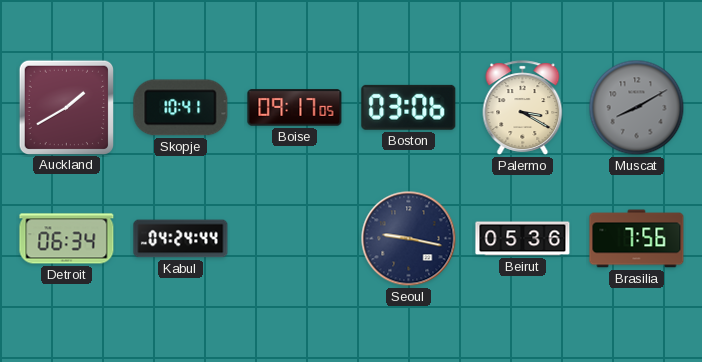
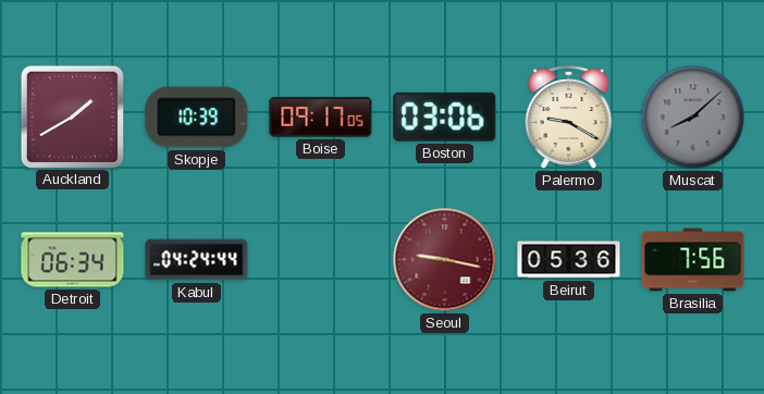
Skopje: 10:41 -> 10:39
Palermo: 3:20 -> 9:20
Muscat: 8:10 -> 8:08
Seoul dial: navy -> burgundy
